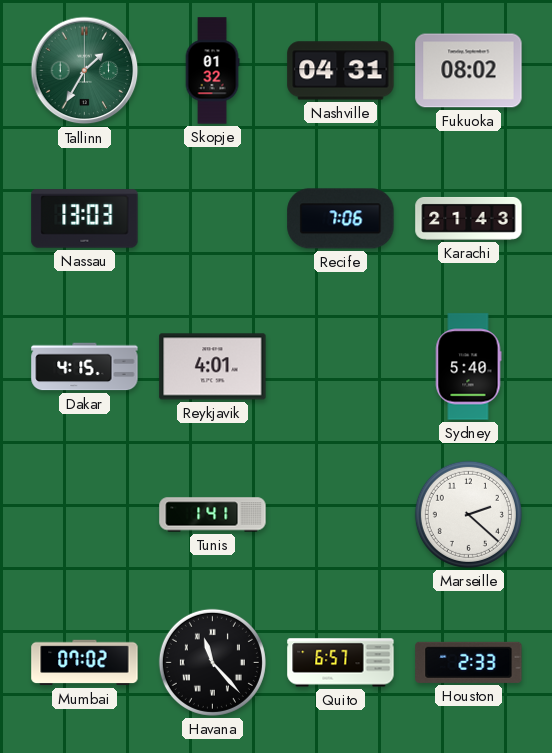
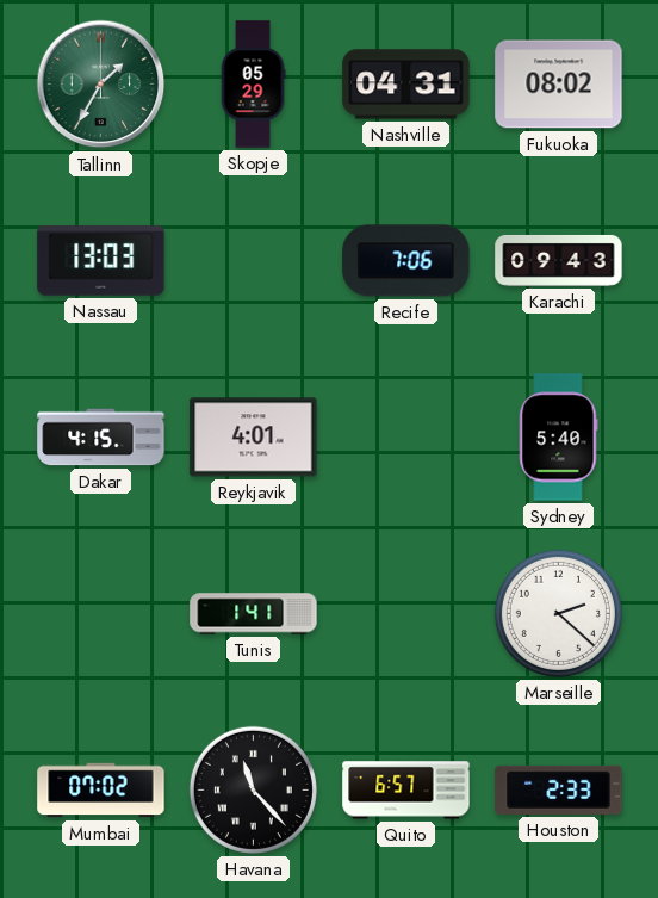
Skopje: 01:32 -> 05:29
Karachi: 21:43 -> 09:43
